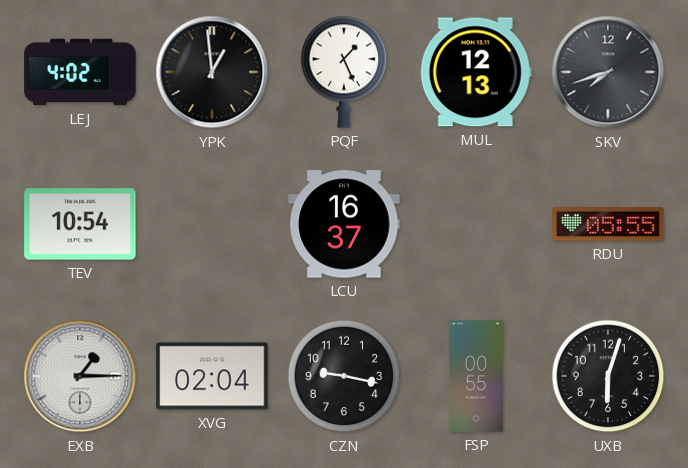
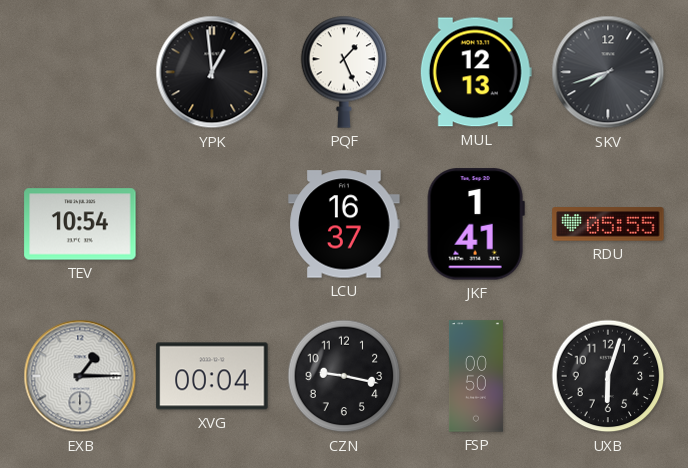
LEJ: 4:02 -> none
JKF: none -> 1:41
XVG: 02:04 -> 00:04
FSP: 00:55 -> 00:50
